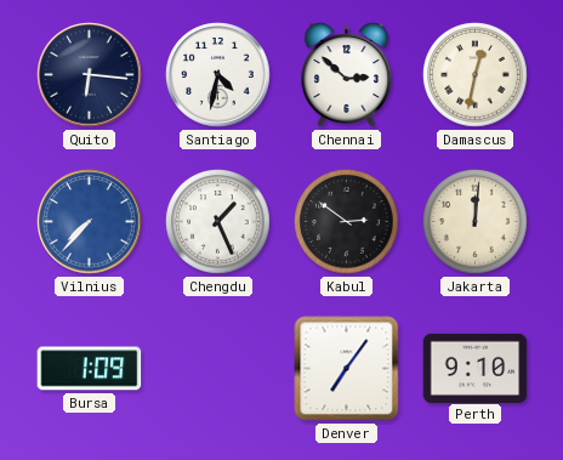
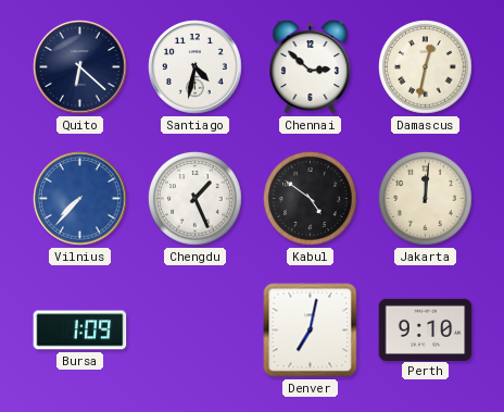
Quito: 6:16 -> 6:22
Kabul: 2:51 -> 4:51
Denver: 7:06 -> 7:02
